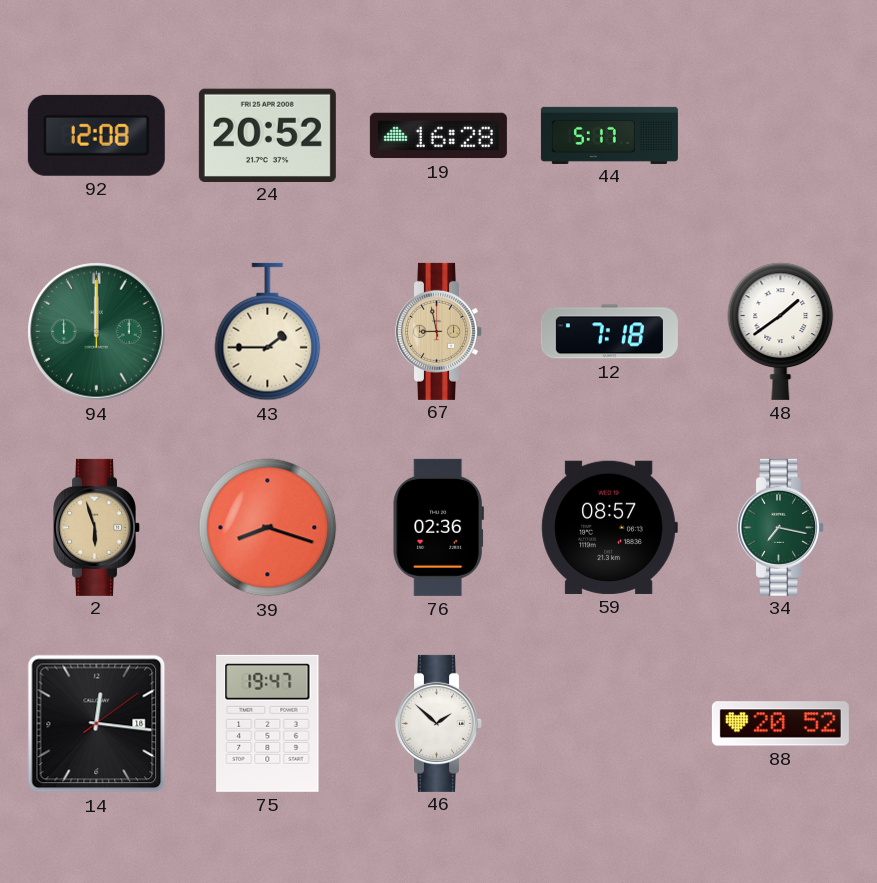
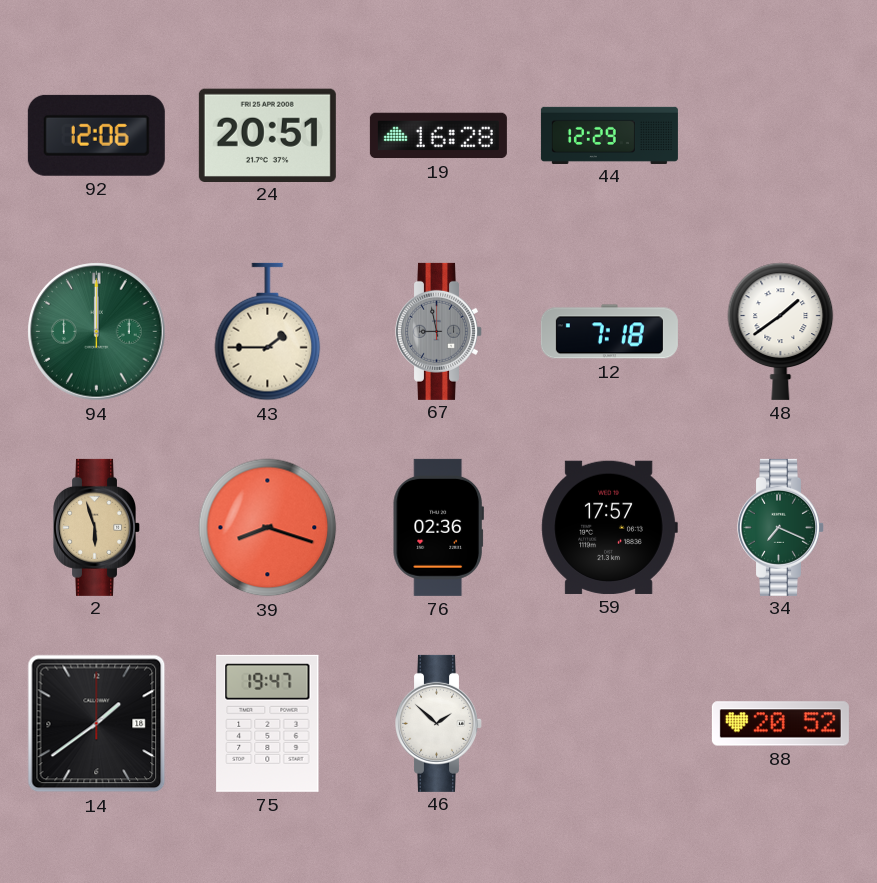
92: 12:08 -> 12:06
24: 20:52 -> 20:51
44: 5:17 -> 12:29
67 dial: champagne -> grey
59: 08:57 -> 17:57
34: 7:17 -> 7:19
14: 12:16 -> 1:39
